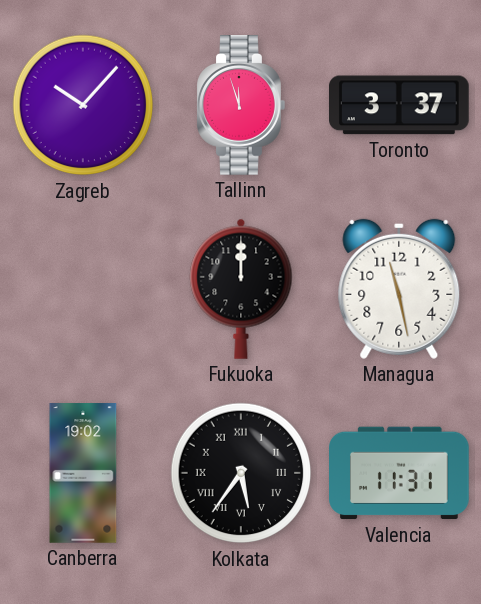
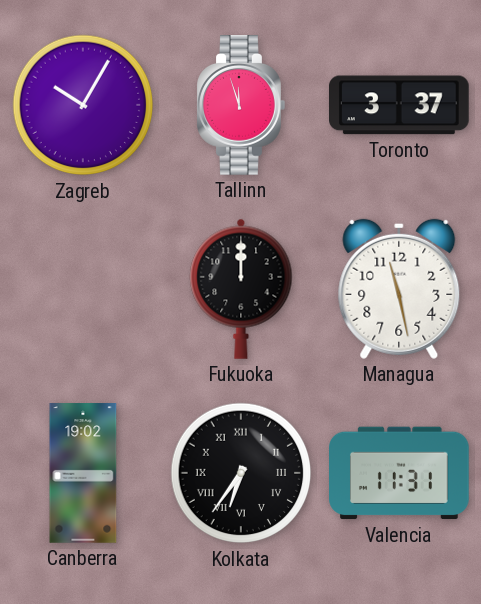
Zagreb: 10:07 -> 10:05
Kolkata: 5:36 -> 6:36
